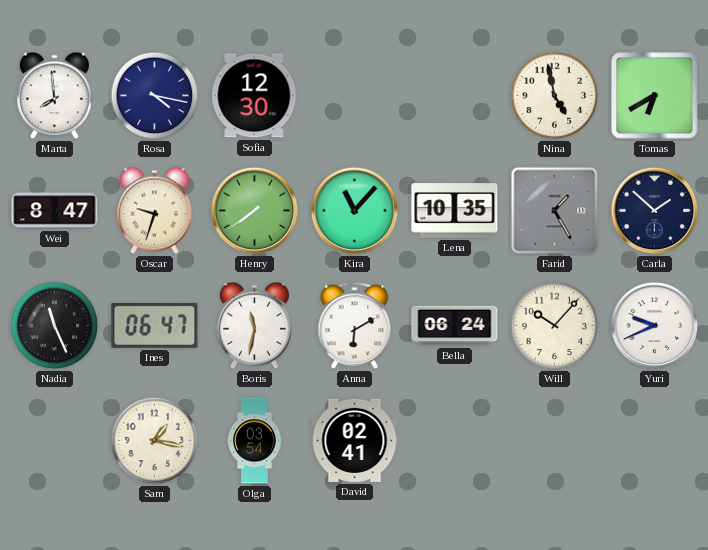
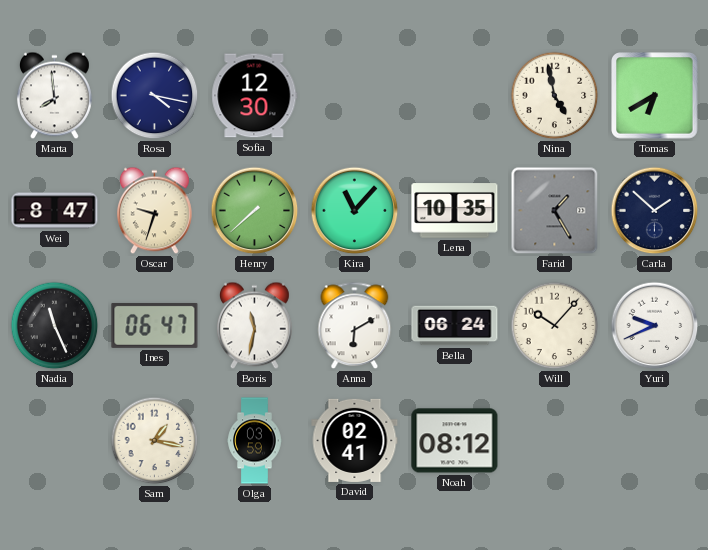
Henry: 7:39 -> 7:38
Olga: 03:54 -> 03:59
Noah: none -> 08:12
